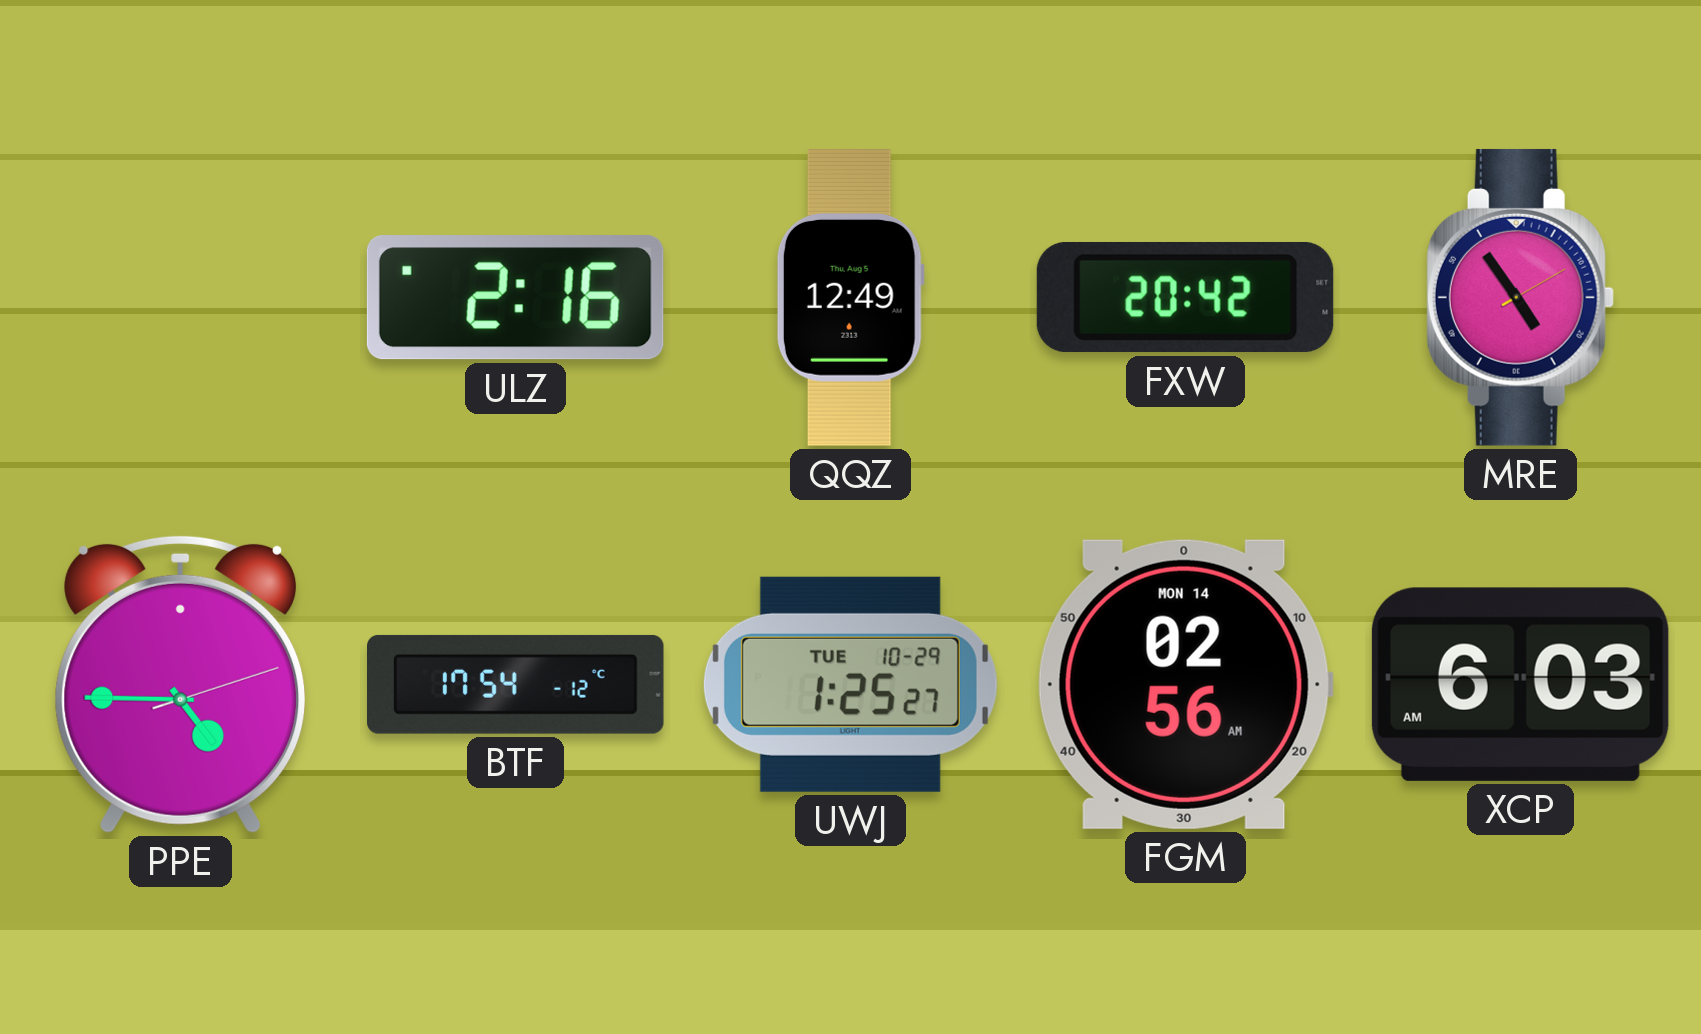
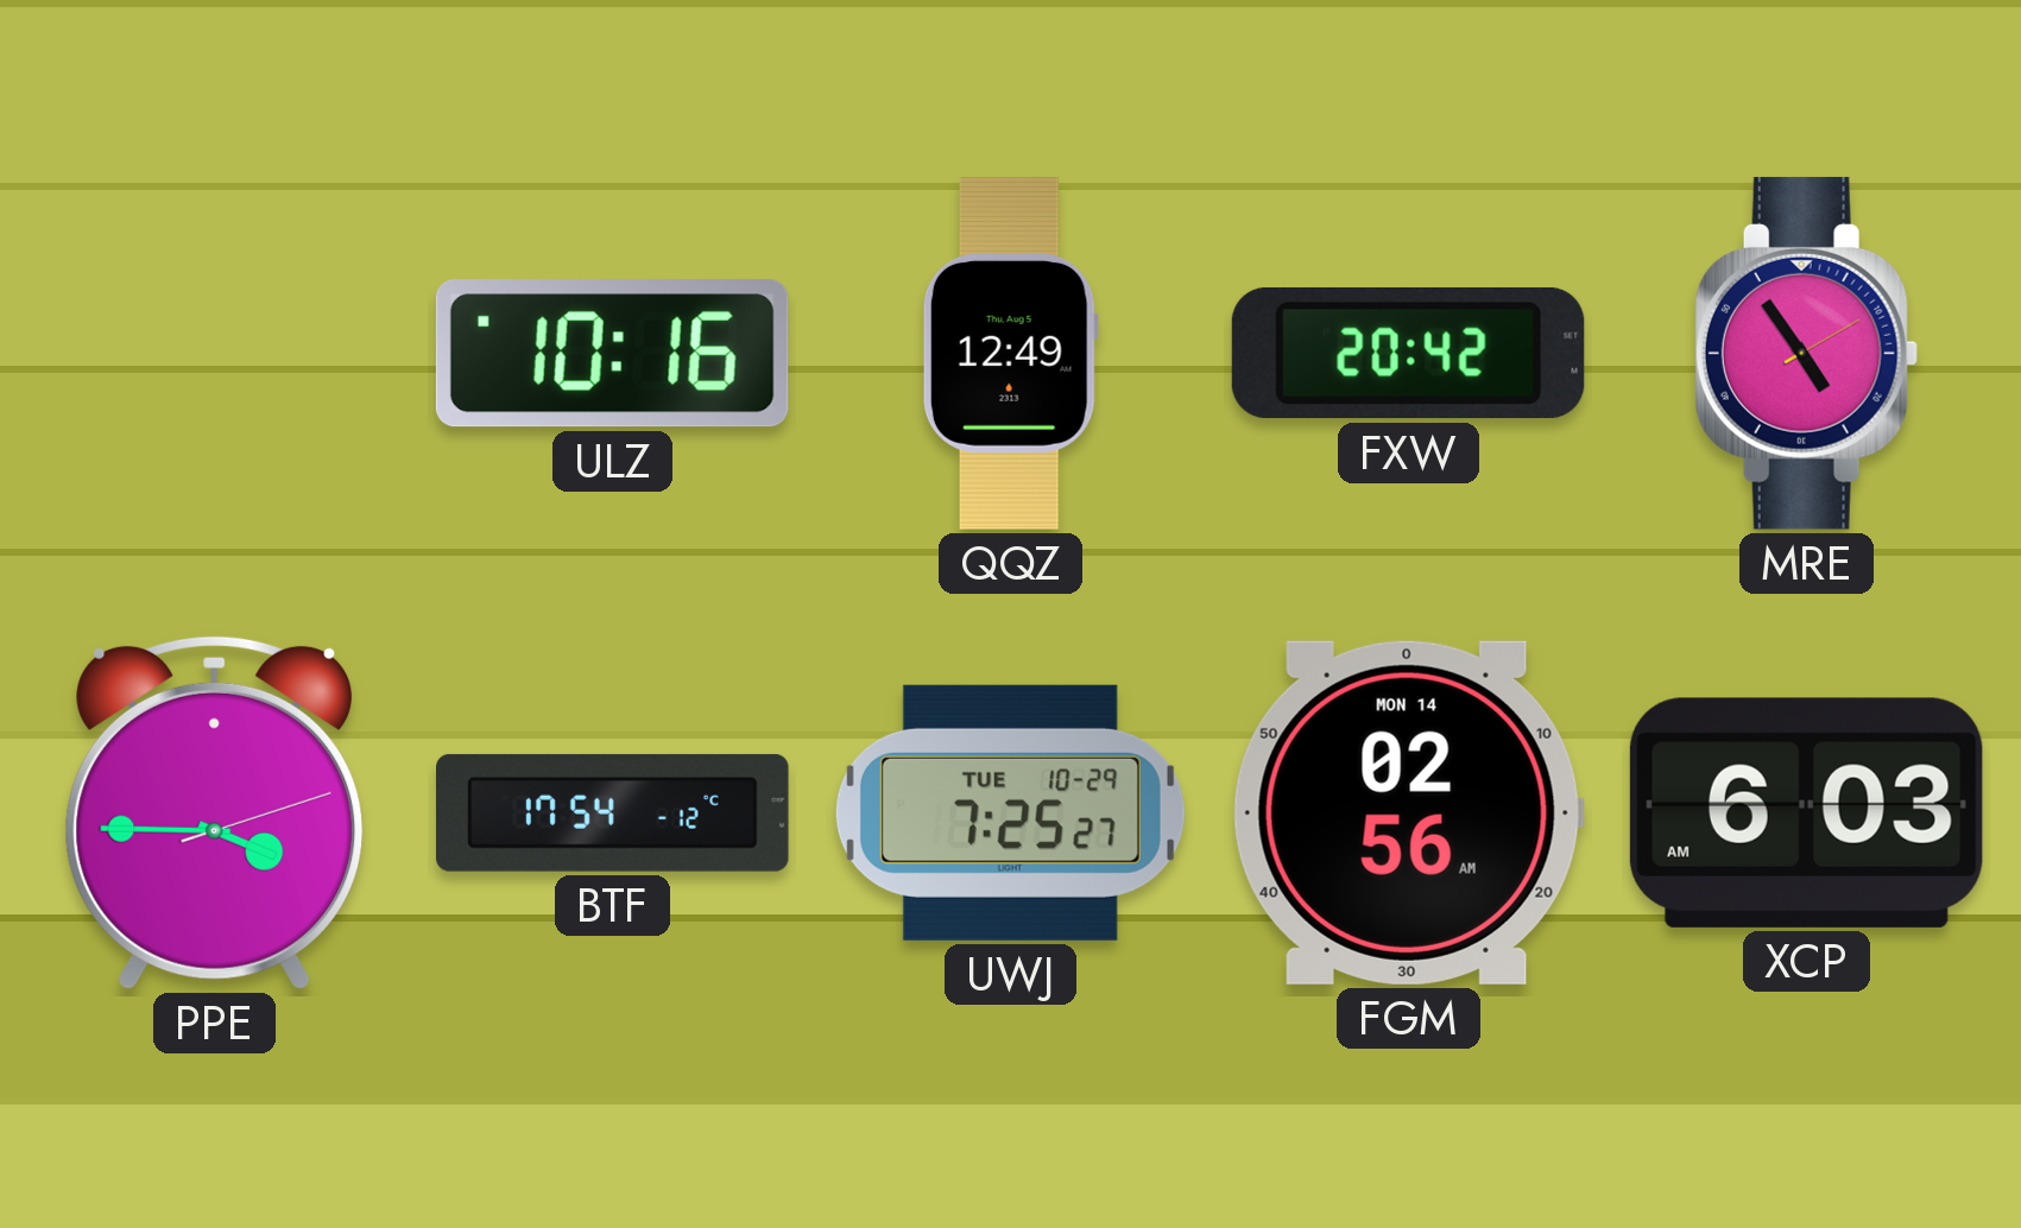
ULZ: 2:16 -> 10:16
PPE: 4:45 -> 3:45
UWJ: 1:25 -> 7:25
